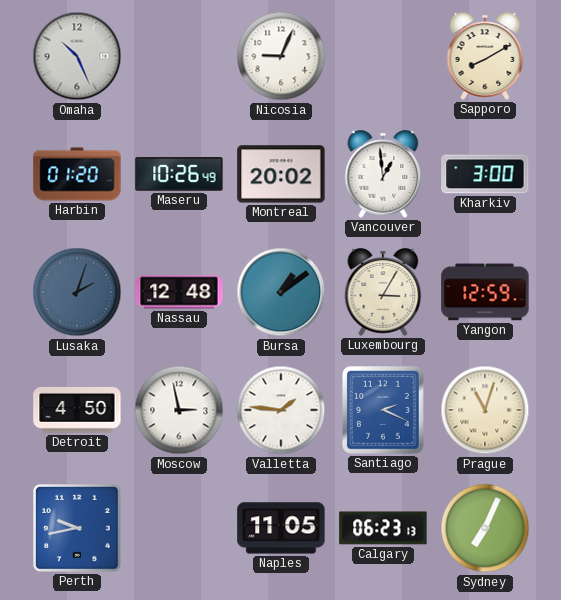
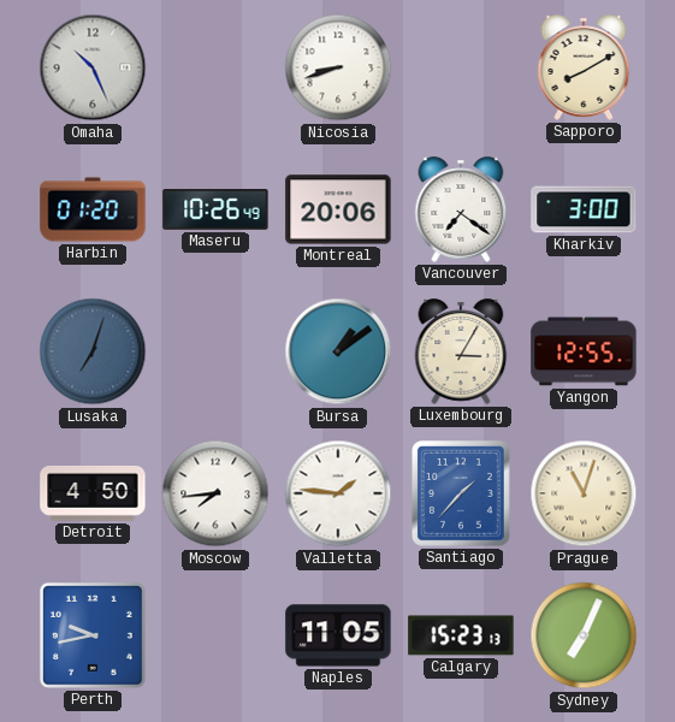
Nicosia: 9:04 -> 8:42
Montreal: 20:02 -> 20:06
Vancouver: 12:59 -> 7:21
Lusaka: 2:03 -> 7:03
Nassau: 12:48 -> none
Yangon: 12:59 -> 12:55
Moscow: 2:58 -> 7:44
Santiago: 2:19 -> 1:37
Calgary: 06:23 -> 15:23
